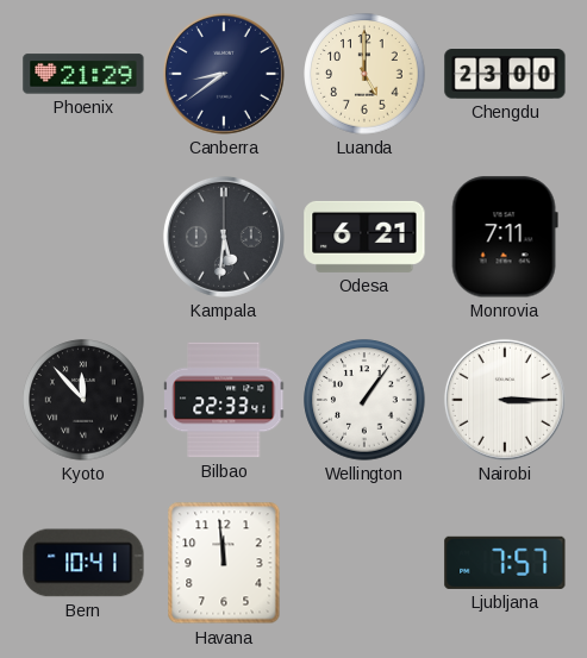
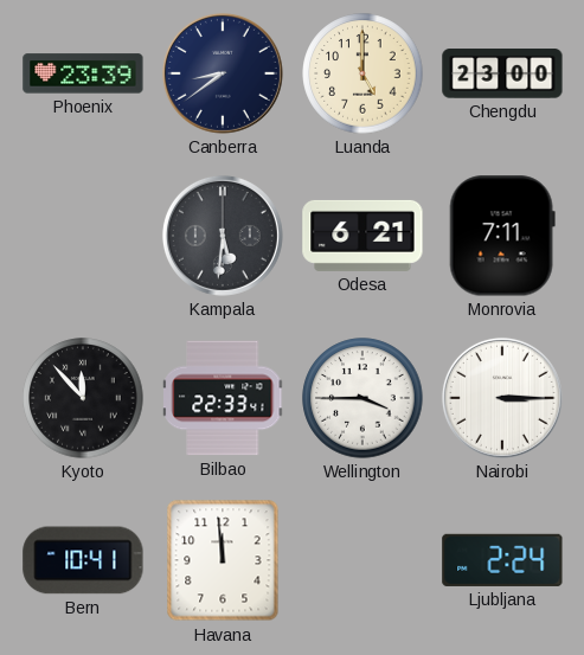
Phoenix: 21:29 -> 23:39
Wellington: 1:06 -> 3:45
Ljubljana: 7:57 -> 2:24
